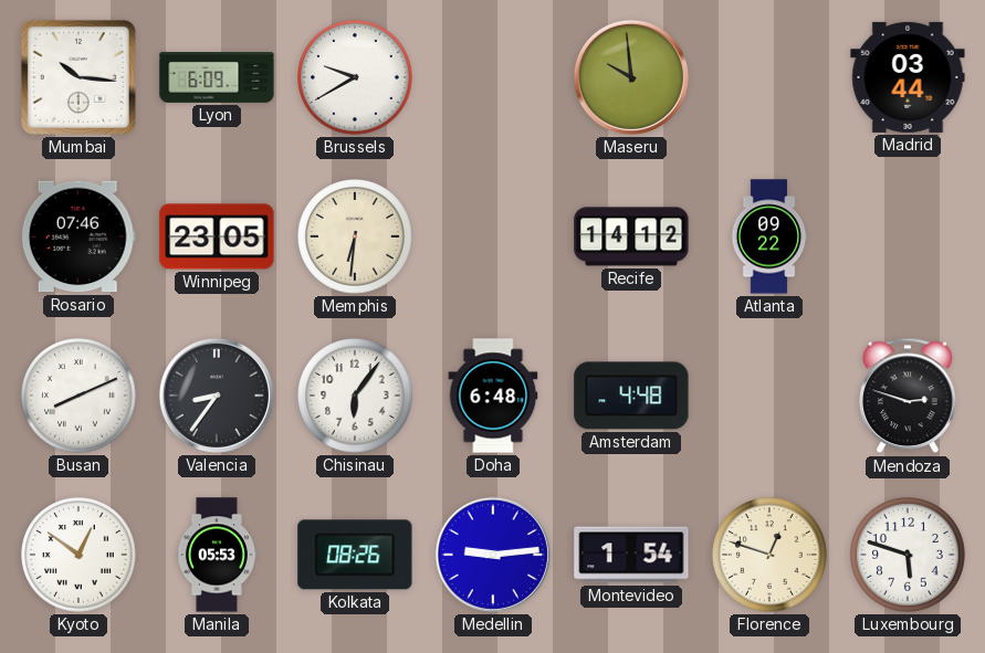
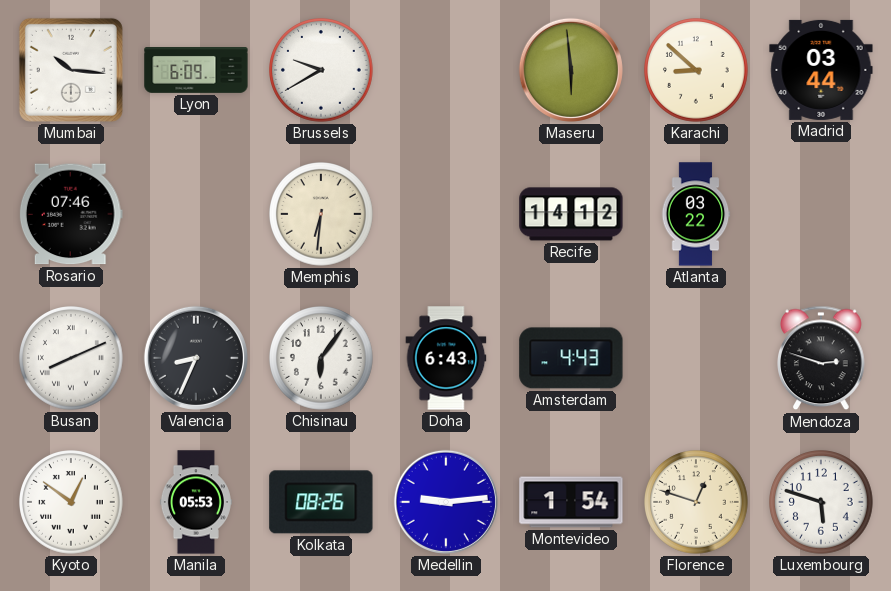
Maseru: 9:59 -> 5:59
Karachi: none -> 8:52
Winnipeg: 23:05 -> none
Atlanta: 09:22 -> 03:22
Valencia: 8:36 -> 8:34
Doha: 6:48 -> 6:43
Amsterdam: 4:48 -> 4:43
